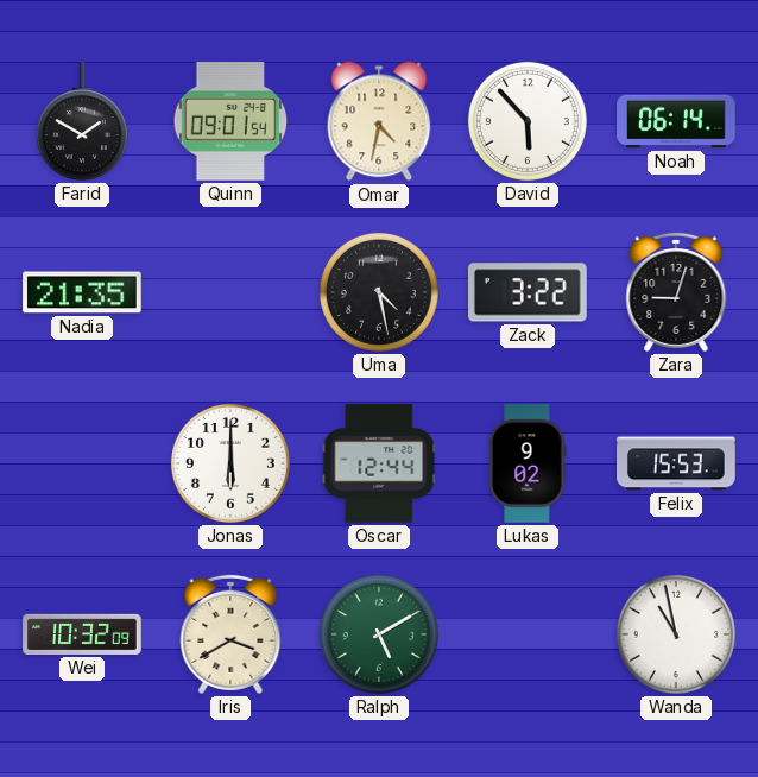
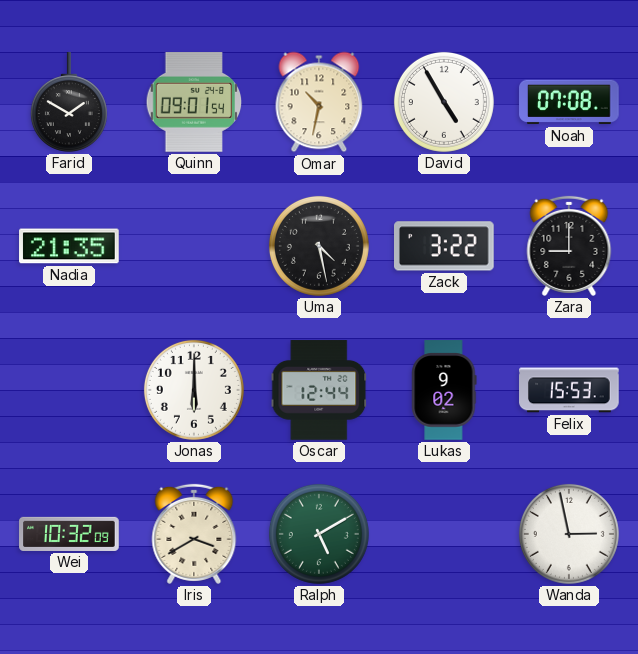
Omar: 4:32 -> 10:32
David: 5:53 -> 4:55
Noah: 06:14 -> 07:08
Zara: 9:03 -> 9:00
Wanda: 10:58 -> 2:58
